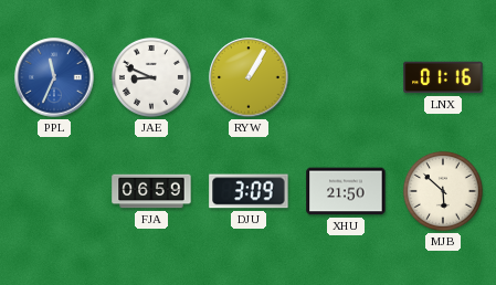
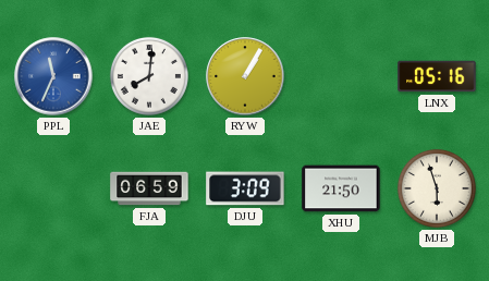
JAE: 8:49 -> 8:01
LNX: 01:16 -> 05:16
MJB: 5:52 -> 5:57
